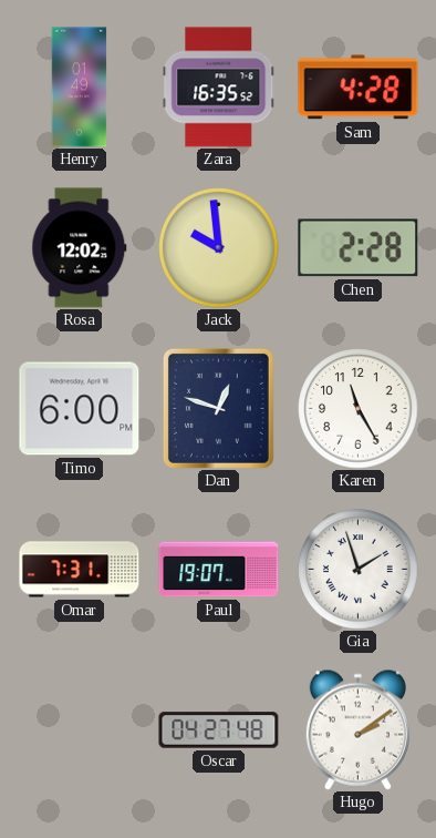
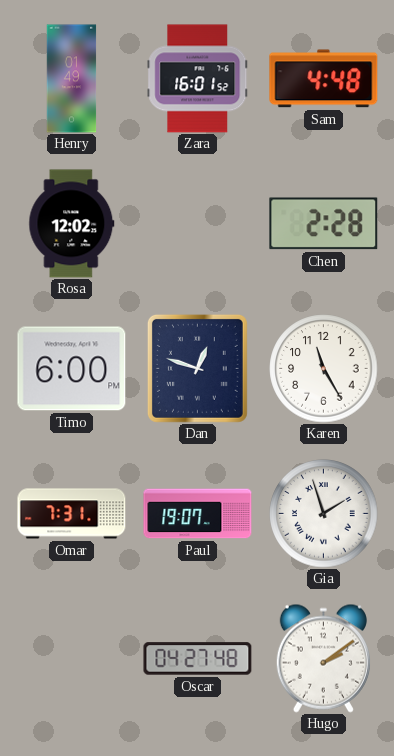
Zara: 16:35 -> 16:01
Sam: 4:28 -> 4:48
Jack: 9:59 -> none
